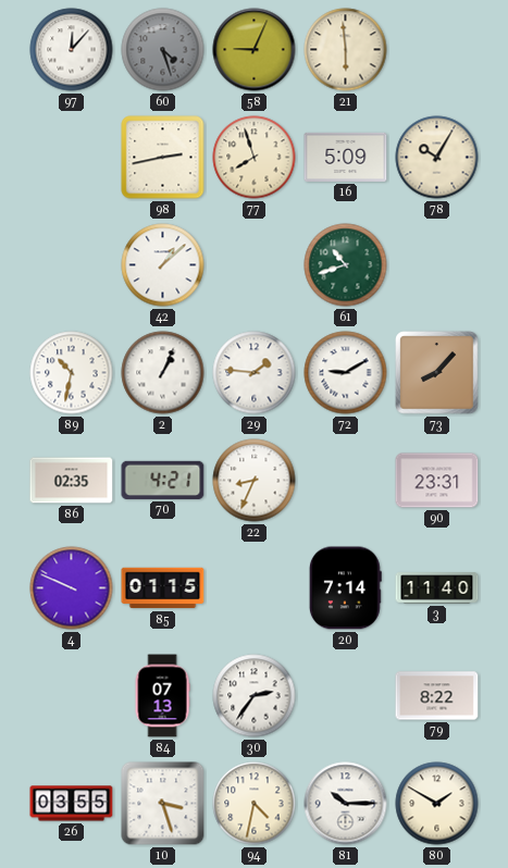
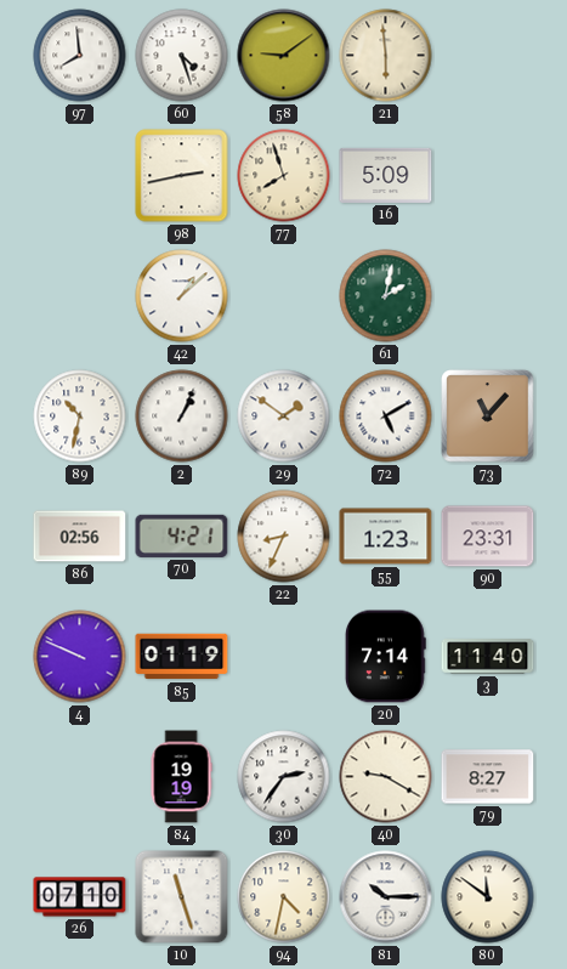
97: 12:07 -> 7:59
60 dial: grey -> white
58: 9:04 -> 9:09
78: 10:05 -> none
61: 10:42 -> 2:02
29: 1:46 -> 1:51
72: 9:10 -> 5:10
73: 8:07 -> 11:07
86: 02:35 -> 02:56
55: none -> 1:23
85: 01:15 -> 01:19
84: 07:13 -> 19:19
40: none -> 9:20
79: 8:22 -> 8:27
26: 03:55 -> 07:10
10: 3:27 -> 11:27
80: 1:50 -> 11:51
